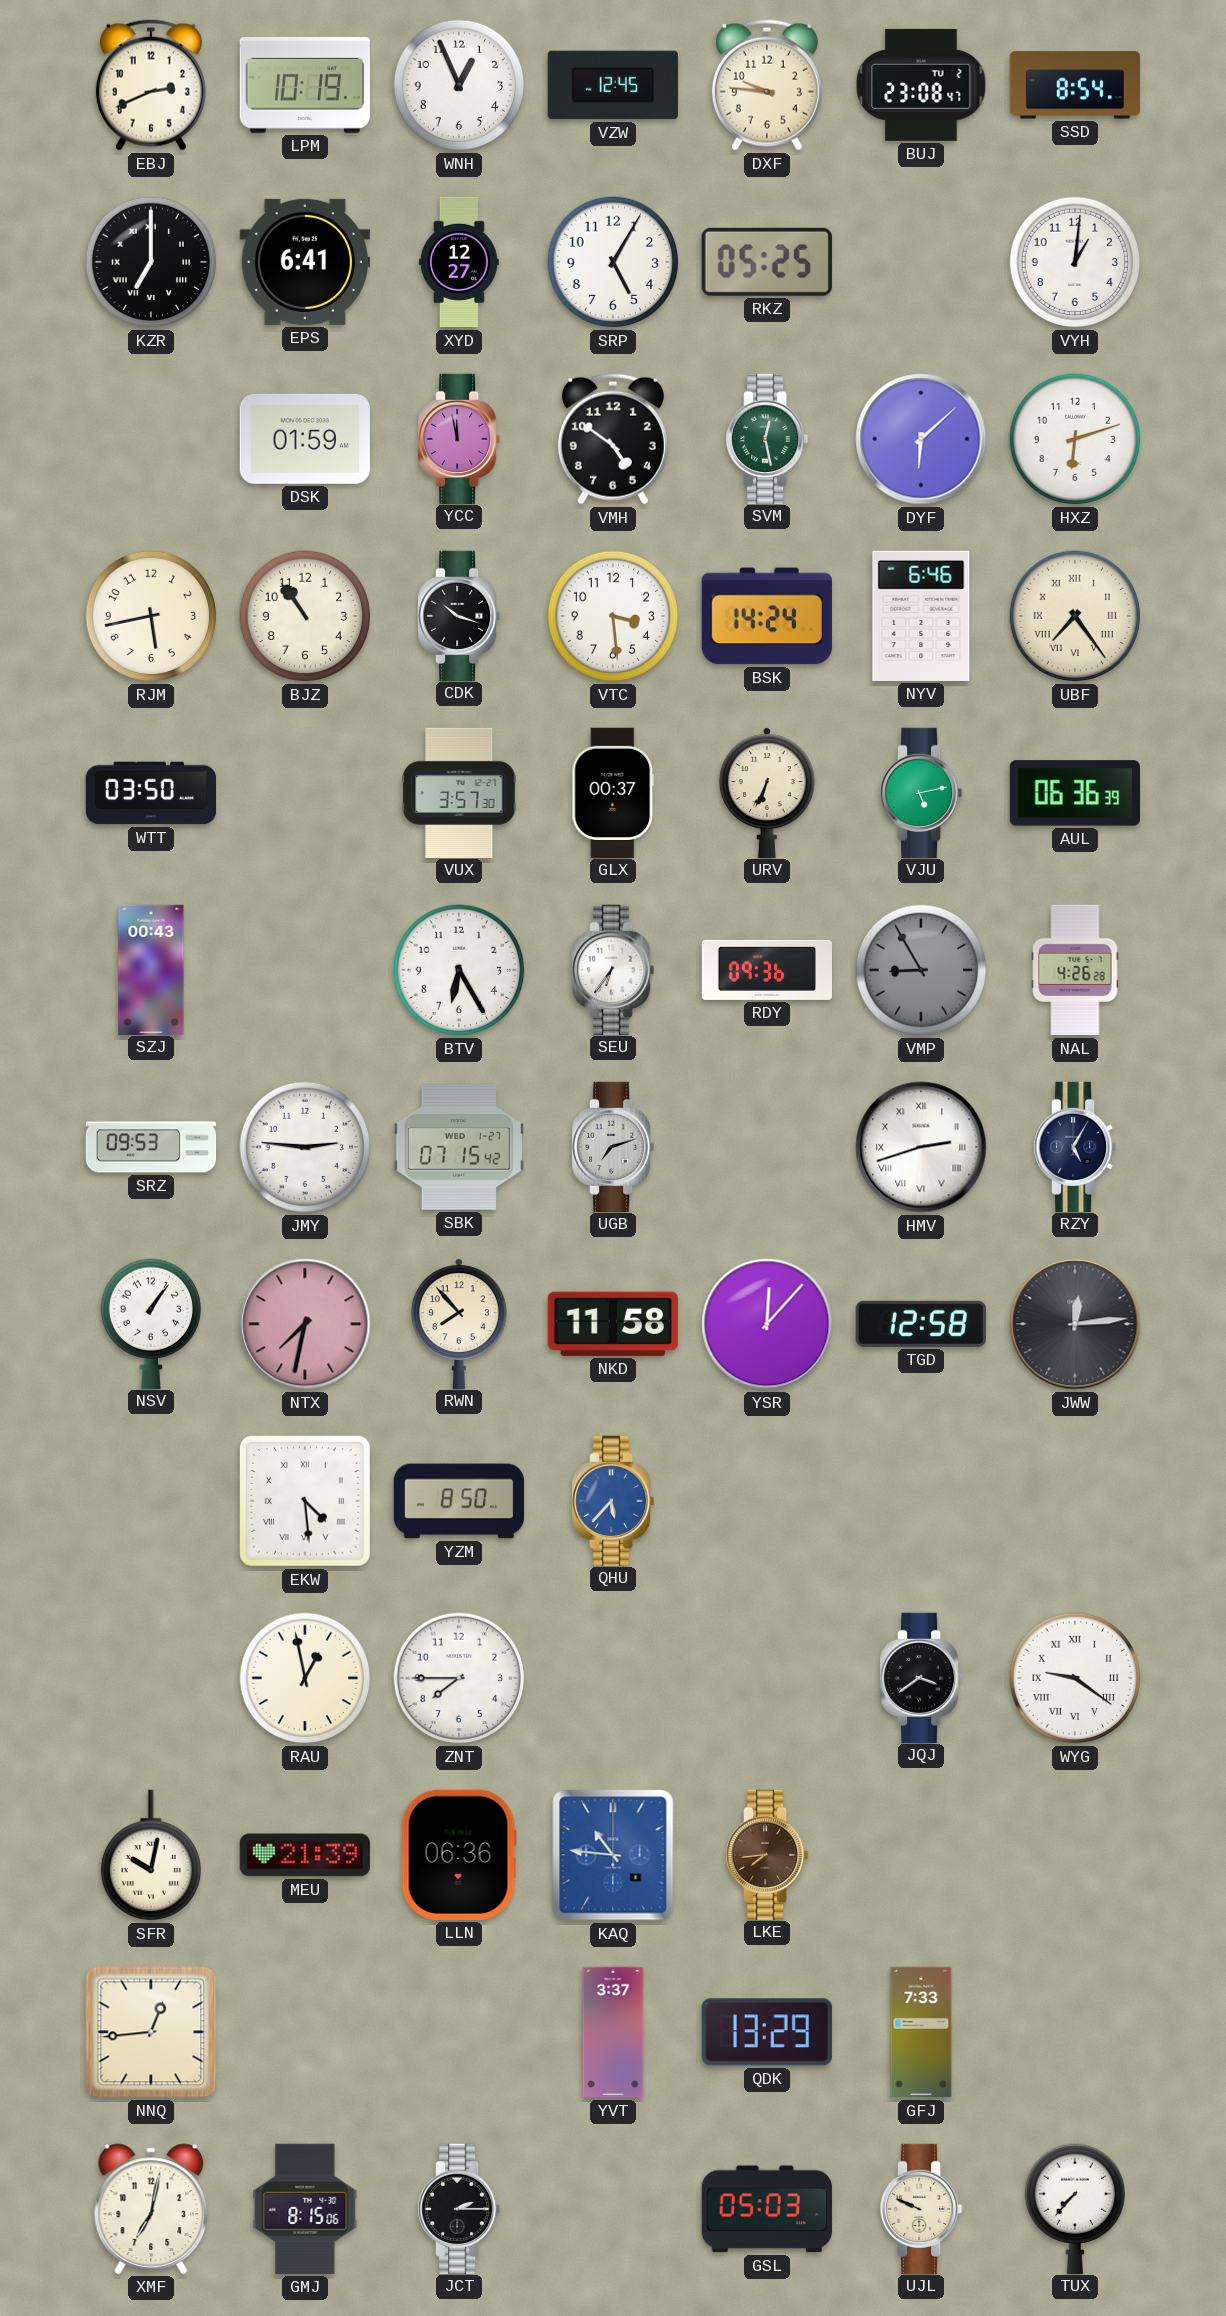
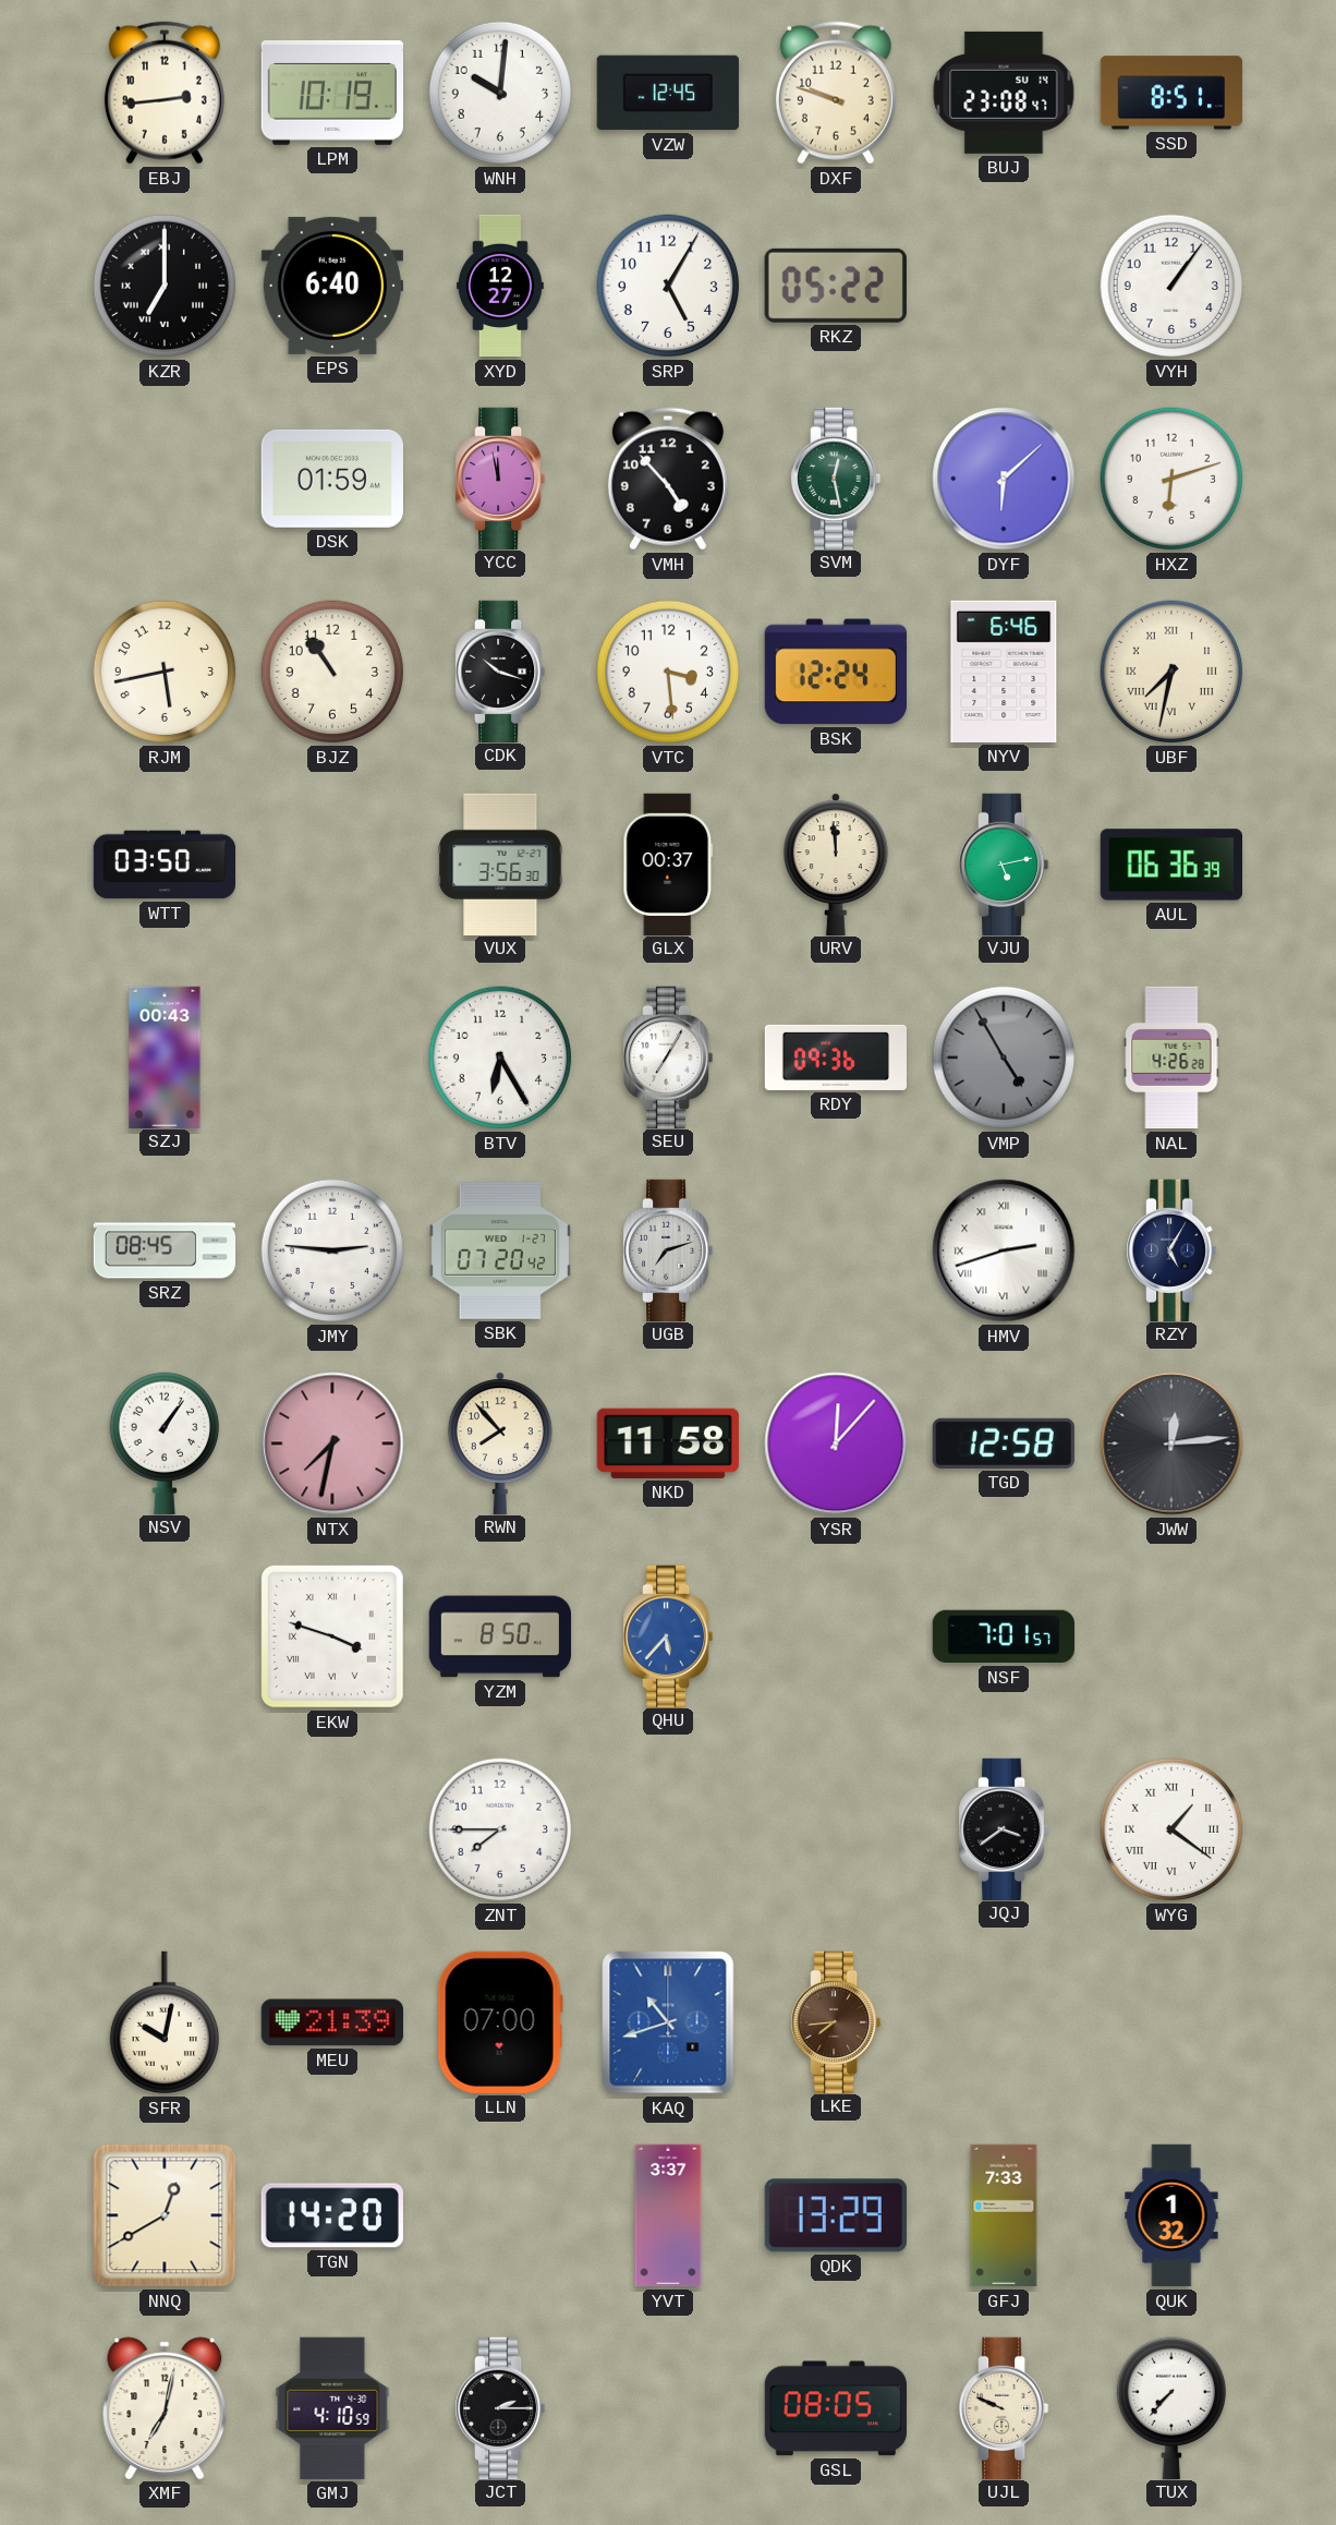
EBJ: 2:41 -> 2:44
WNH: 12:56 -> 10:01
DXF: 9:46 -> 9:48
BUJ date: TU 2 -> SU 14
SSD: 8:54 -> 8:51
EPS: 6:41 -> 6:40
RKZ: 05:25 -> 05:22
VYH: 1:01 -> 1:06
VMH: 4:51 -> 4:53
BSK: 14:24 -> 12:24
UBF: 7:24 -> 7:32
VUX: 3:57 -> 3:56
URV: 6:34 -> 11:59
SEU: 6:36 -> 7:05
VMP: 8:55 -> 4:55
SRZ: 09:53 -> 08:45
SBK: 07:15 -> 07:20
EKW: 4:29 -> 3:48
NSF: none -> 7:01
RAU: 12:58 -> none
WYG: 9:21 -> 1:21
LLN: 06:36 -> 07:00
KAQ: 10:46 -> 10:42
NNQ: 12:44 -> 12:40
TGN: none -> 14:20
QUK: none -> 1:32
GMJ: 8:15 -> 4:10
GSL: 05:03 -> 08:05
